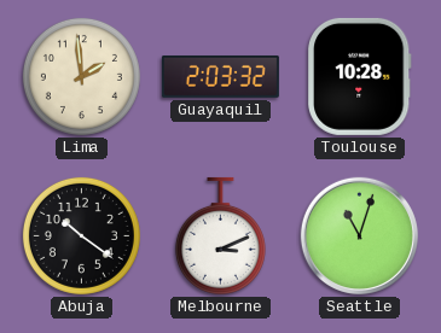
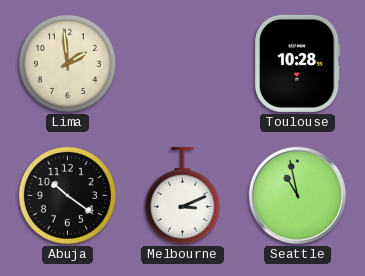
Guayaquil: 2:03 -> none
Seattle: 11:03 -> 10:58
